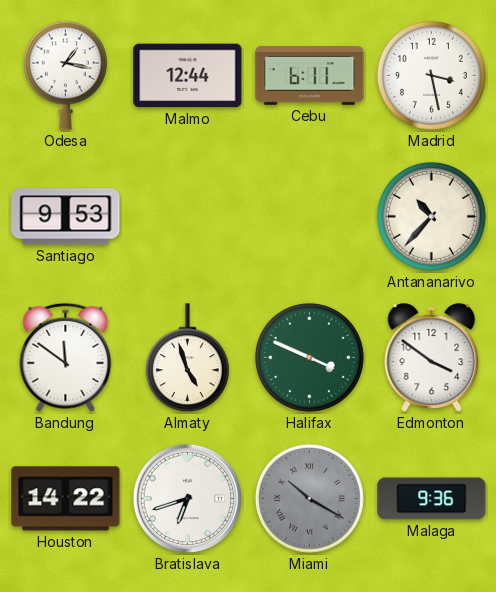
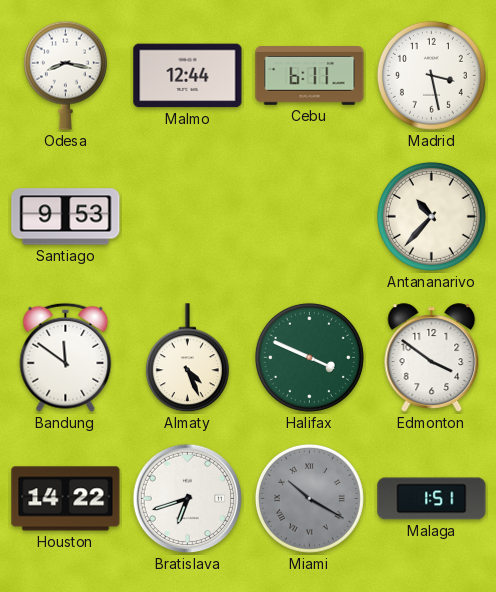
Odesa: 1:17 -> 8:17
Almaty: 4:57 -> 4:26
Malaga: 9:36 -> 1:51
